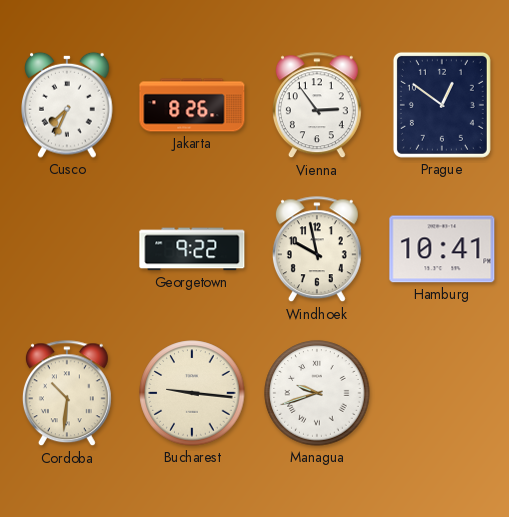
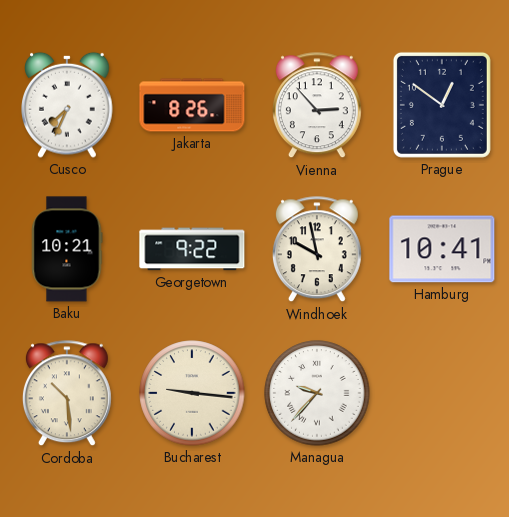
Vienna: 2:54 -> 2:53
Baku: none -> 10:21
Cordoba: 10:31 -> 10:29
Managua: 9:42 -> 9:37
